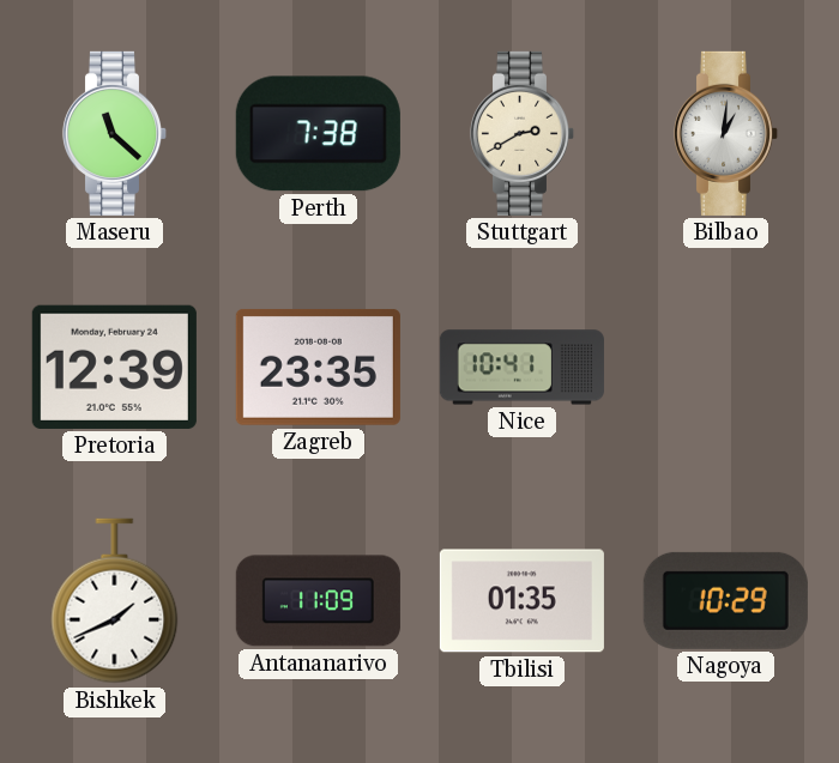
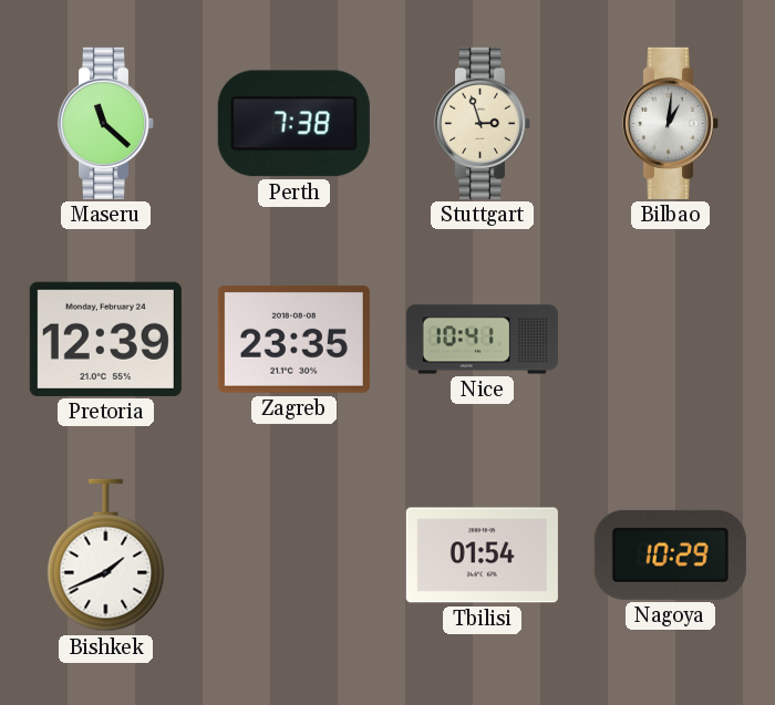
Stuttgart: 2:40 -> 2:57
Antananarivo: 11:09 -> none
Tbilisi: 01:35 -> 01:54
